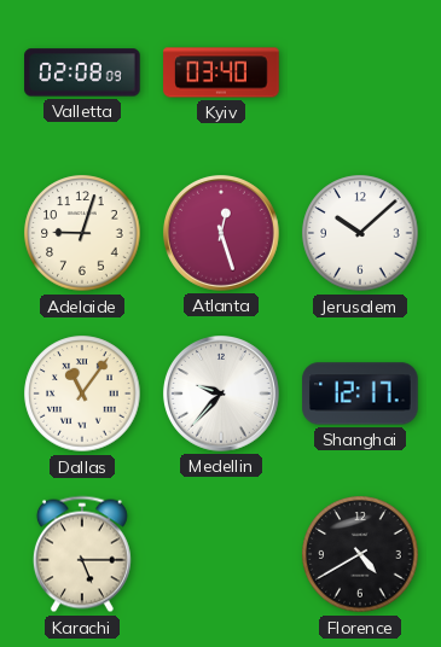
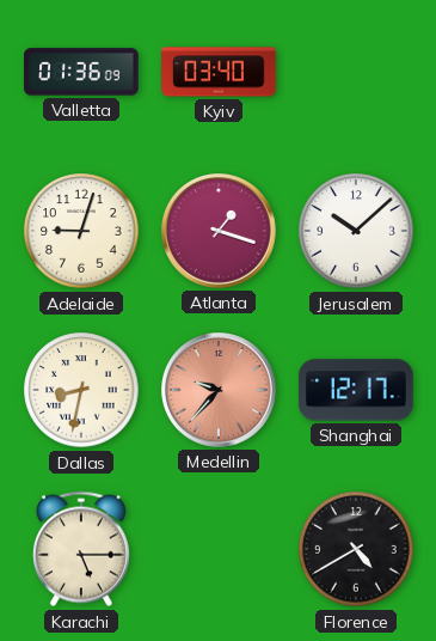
Valletta: 02:08 -> 01:36
Atlanta: 12:27 -> 1:18
Dallas: 11:06 -> 8:32
Medellin dial: white -> salmon
